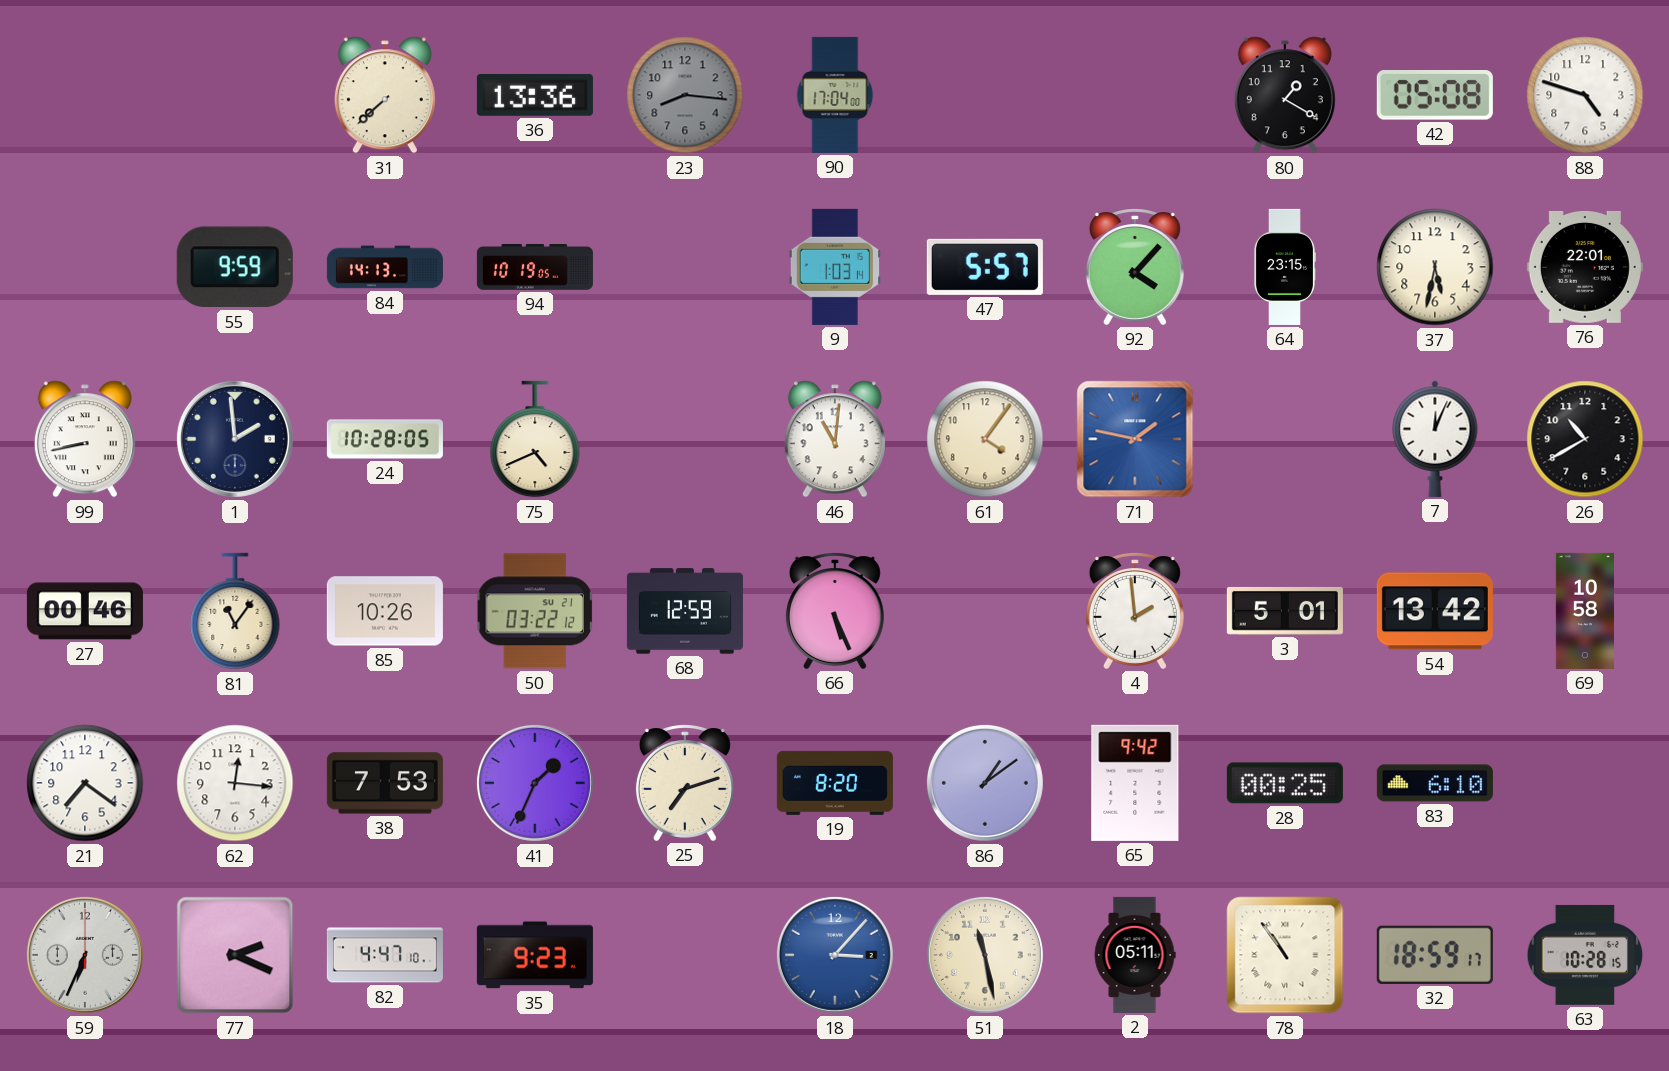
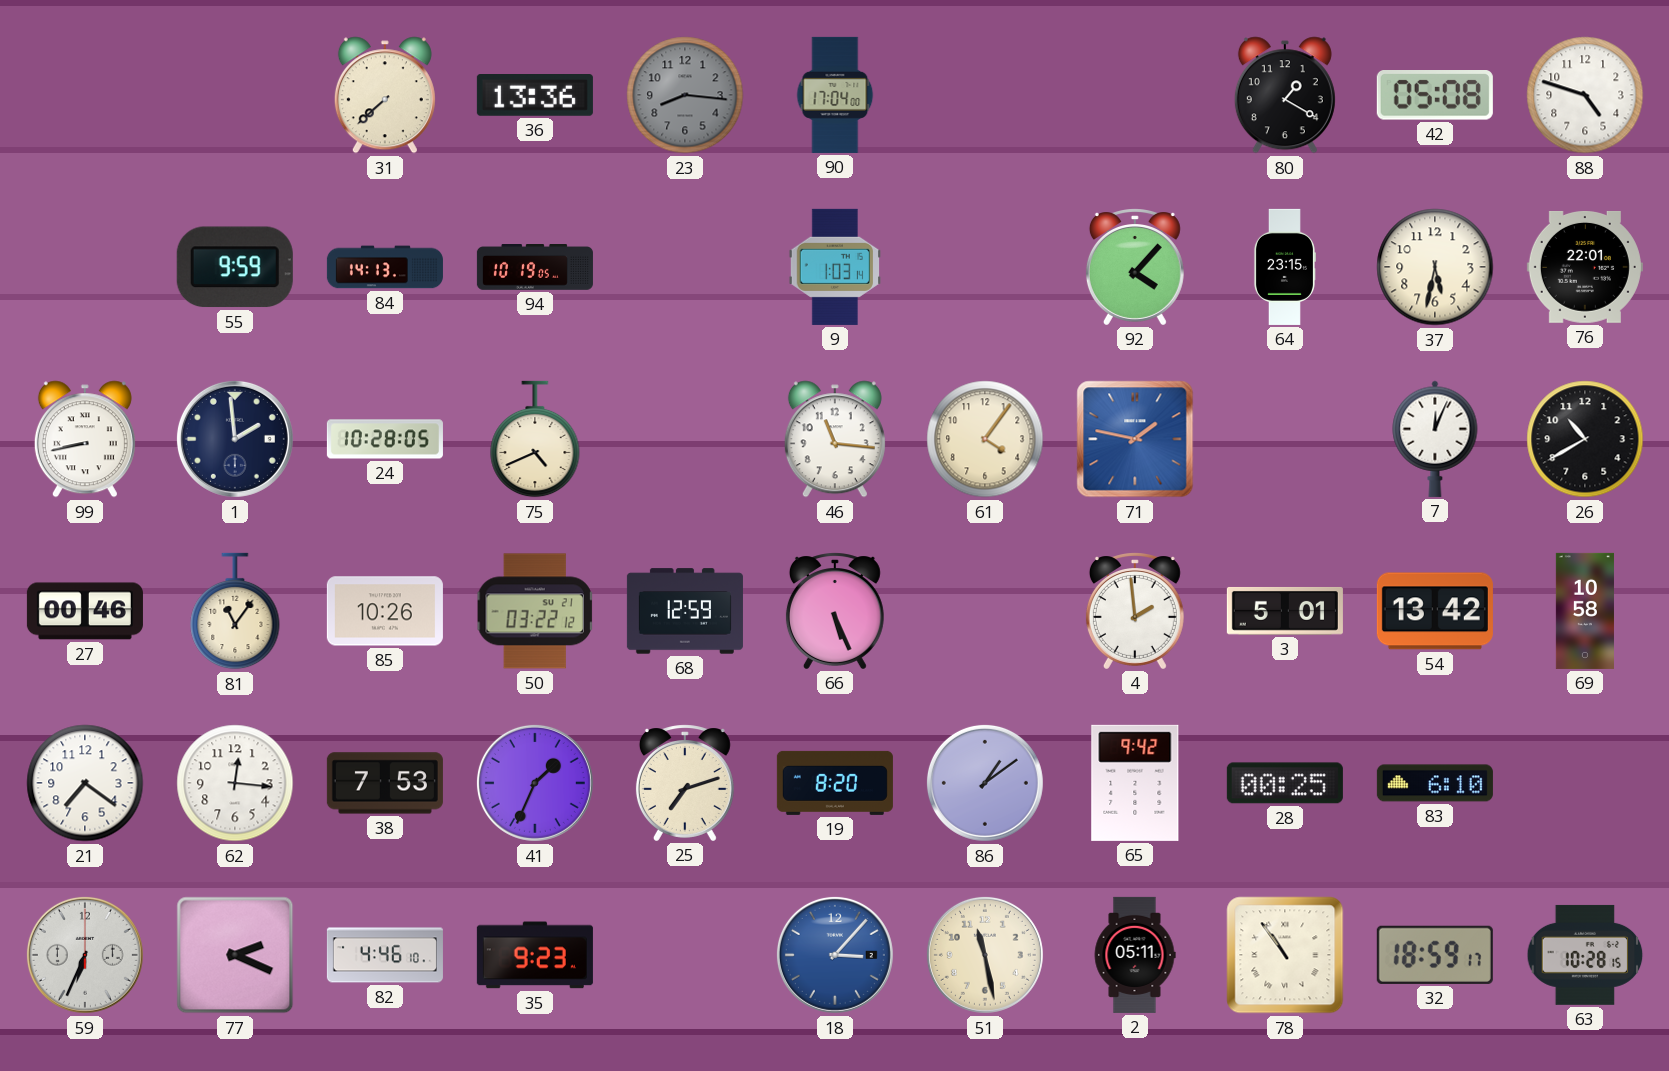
47: 5:57 -> none
46: 11:01 -> 11:16
82: 4:47 -> 4:46
